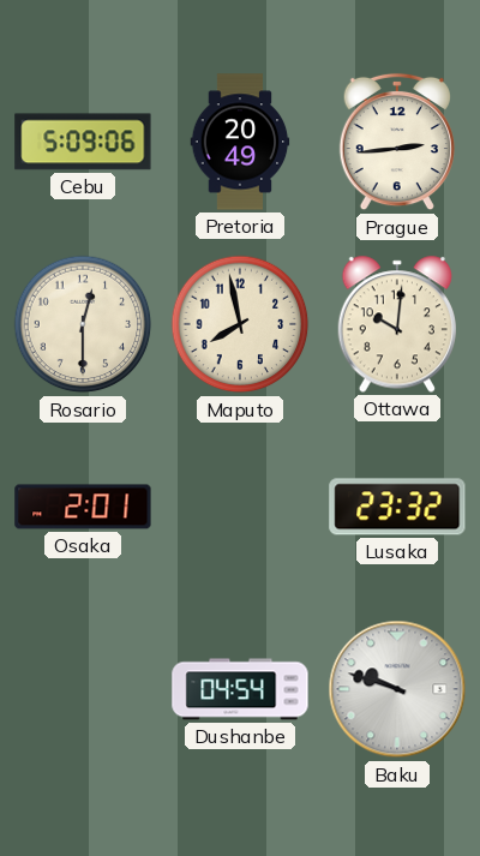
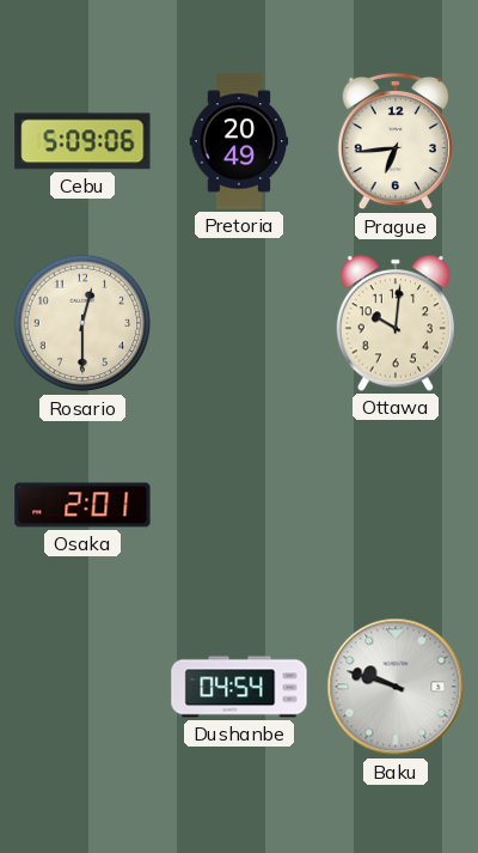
Prague: 2:44 -> 6:44
Maputo: 7:58 -> none
Lusaka: 23:32 -> none
